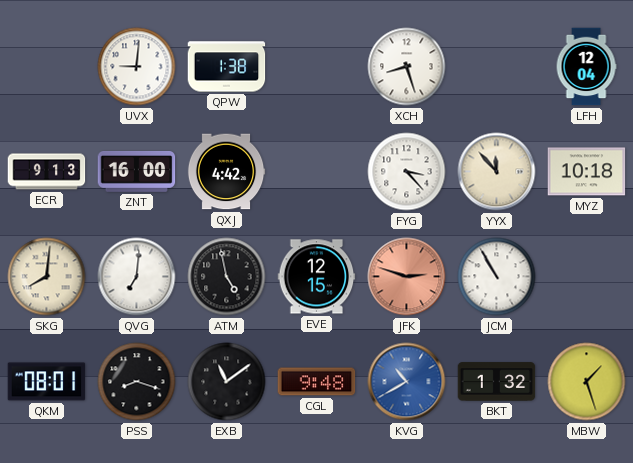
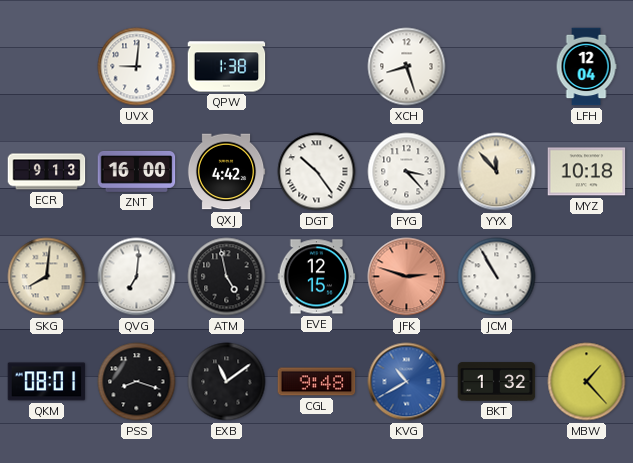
DGT: none -> 10:24
MBW: 1:27 -> 1:23
